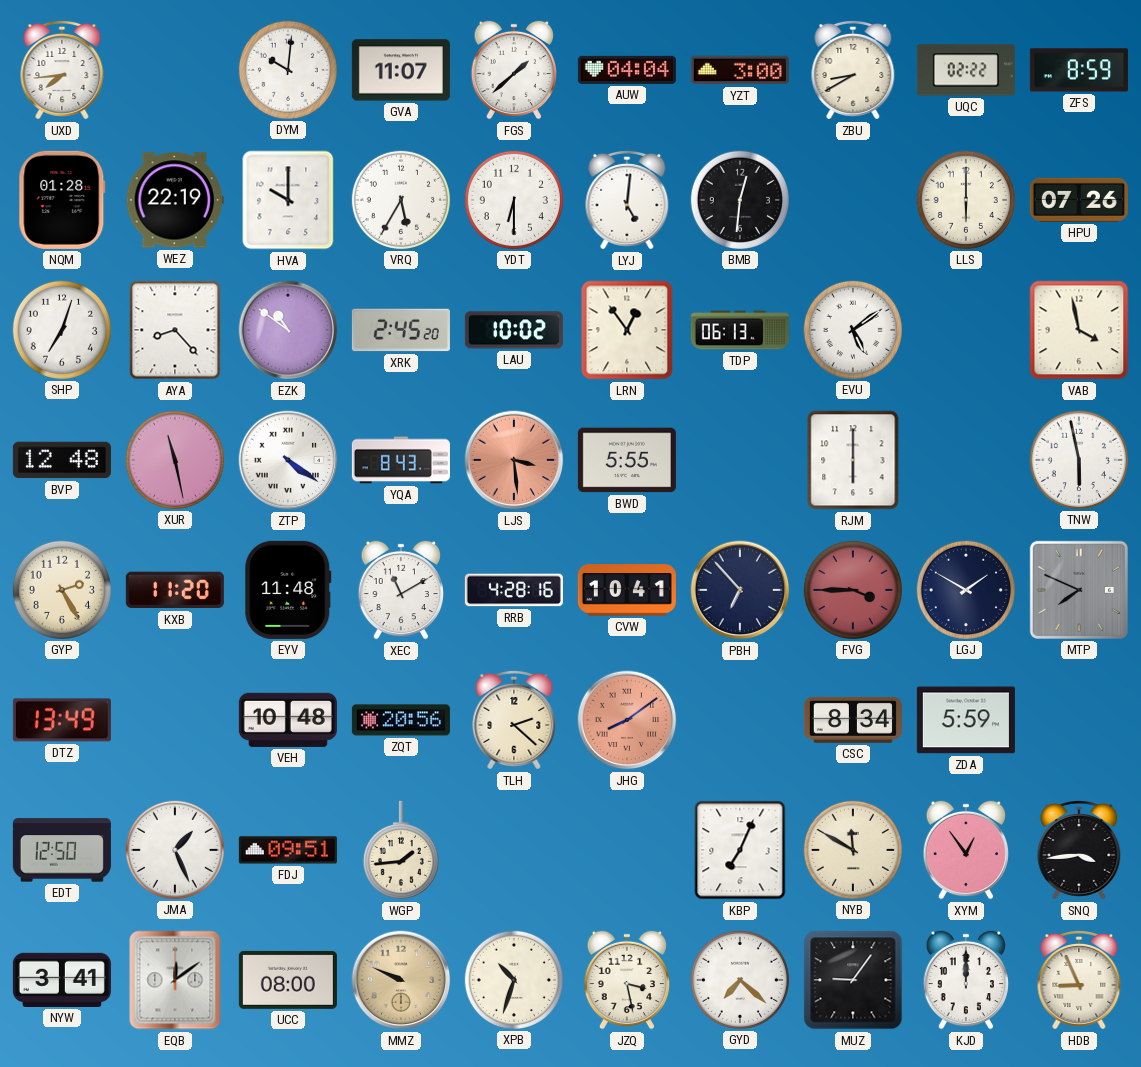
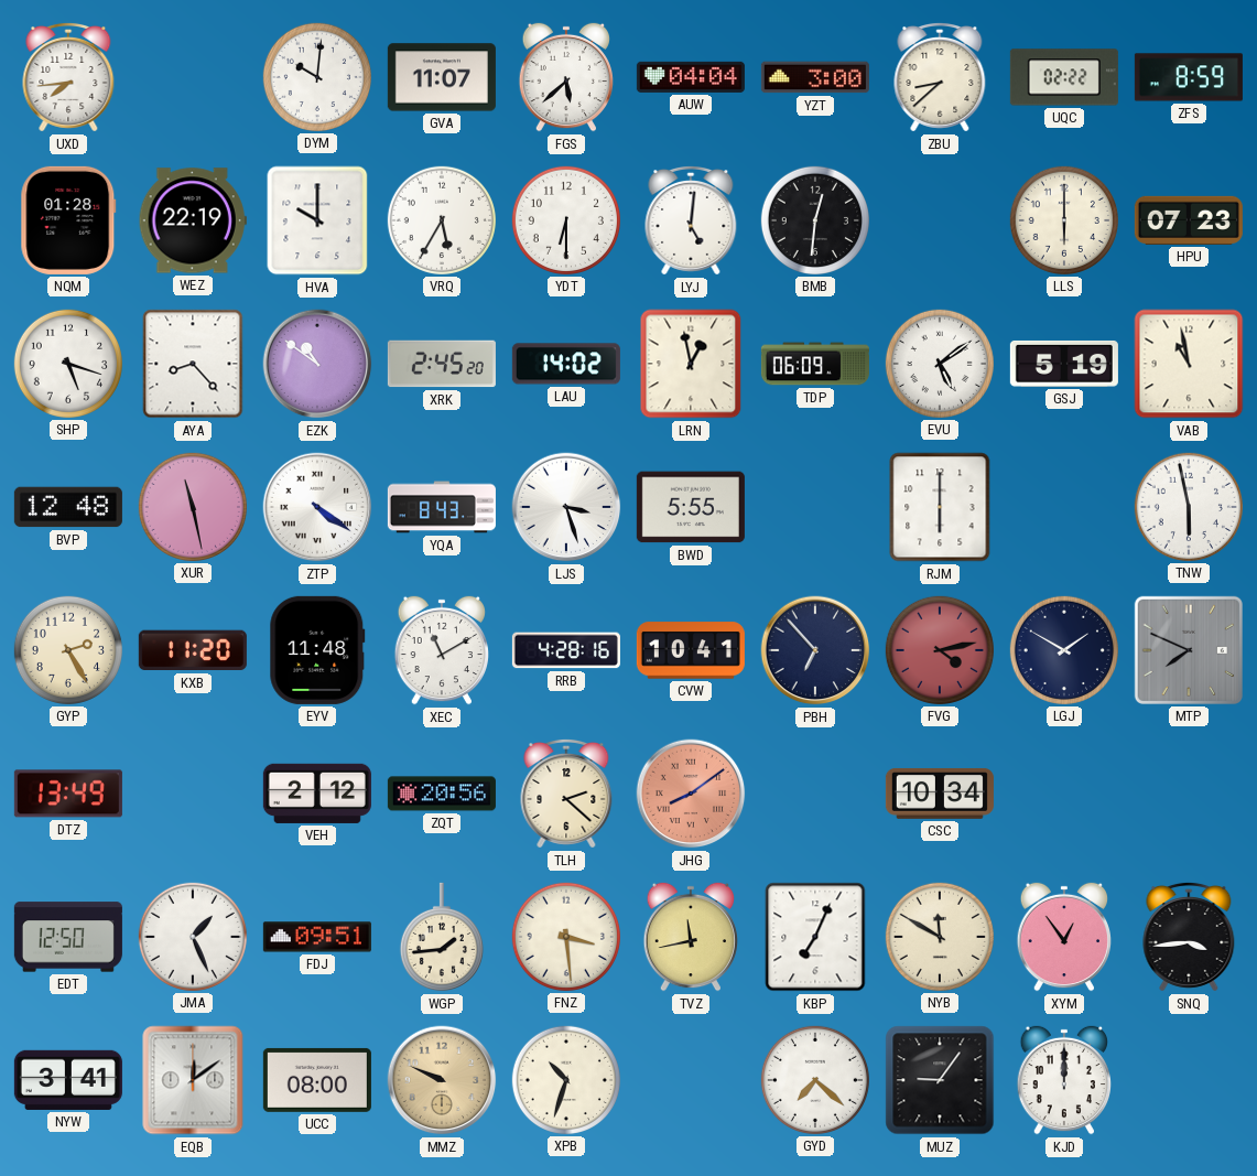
FGS: 1:38 -> 5:38
ZBU: 8:40 -> 8:38
HPU: 07:26 -> 07:23
SHP: 7:03 -> 5:18
LAU: 10:02 -> 14:02
LRN: 12:54 -> 12:58
TDP: 06:13 -> 06:09
GSJ: none -> 5:19
VAB: 3:58 -> 10:58
LJS: 3:29 -> 3:27
LJS dial: salmon -> white
FVG: 3:45 -> 4:13
VEH: 10:48 -> 2:12
CSC: 8:34 -> 10:34
ZDA: 5:59 -> none
FNZ: none -> 3:29
TVZ: none -> 11:43
JZQ: 3:28 -> none
HDB: 8:56 -> none
